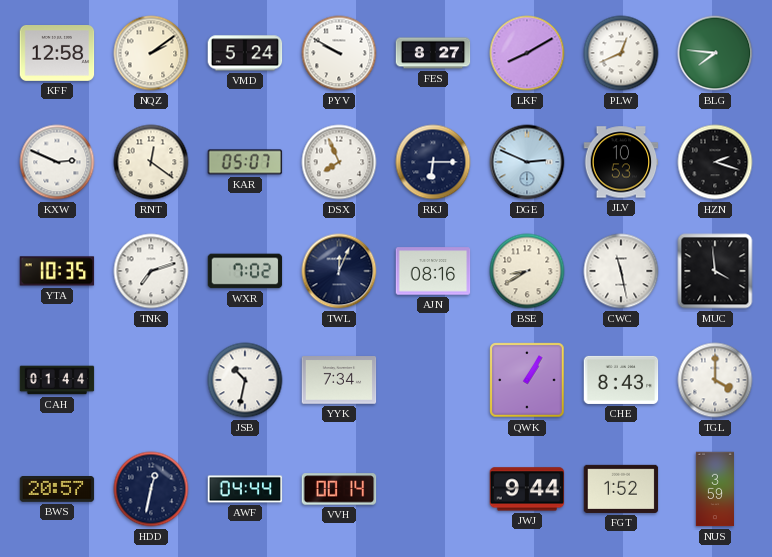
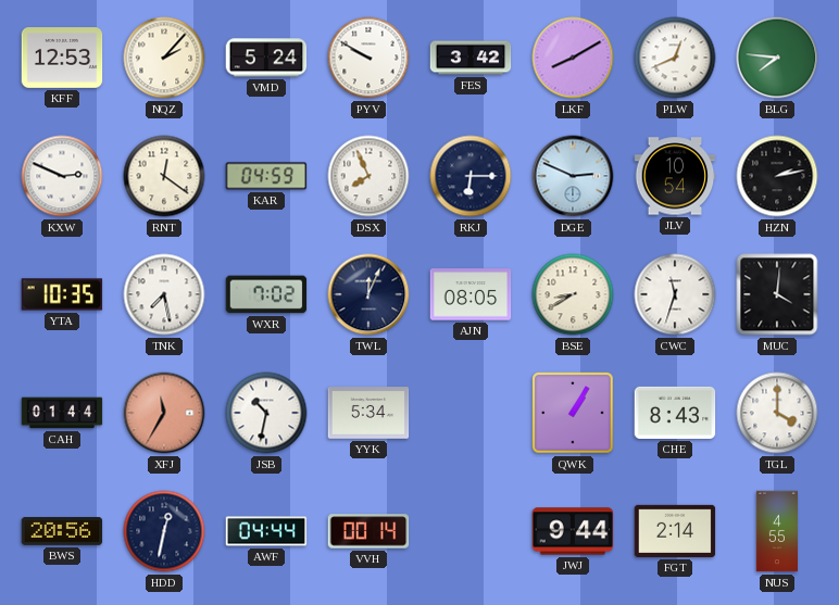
KFF: 12:58 -> 12:53
NQZ: 2:09 -> 2:07
FES: 8:27 -> 3:42
KAR: 05:07 -> 04:59
JLV: 10:53 -> 10:54
HZN: 2:18 -> 2:13
TNK: 7:12 -> 7:28
AJN: 08:16 -> 08:05
CWC: 11:28 -> 11:33
MUC: 3:59 -> 4:01
XFJ: none -> 11:35
YYK: 7:34 -> 5:34
BWS: 20:57 -> 20:56
FGT: 1:52 -> 2:14
NUS: 3:59 -> 4:55
